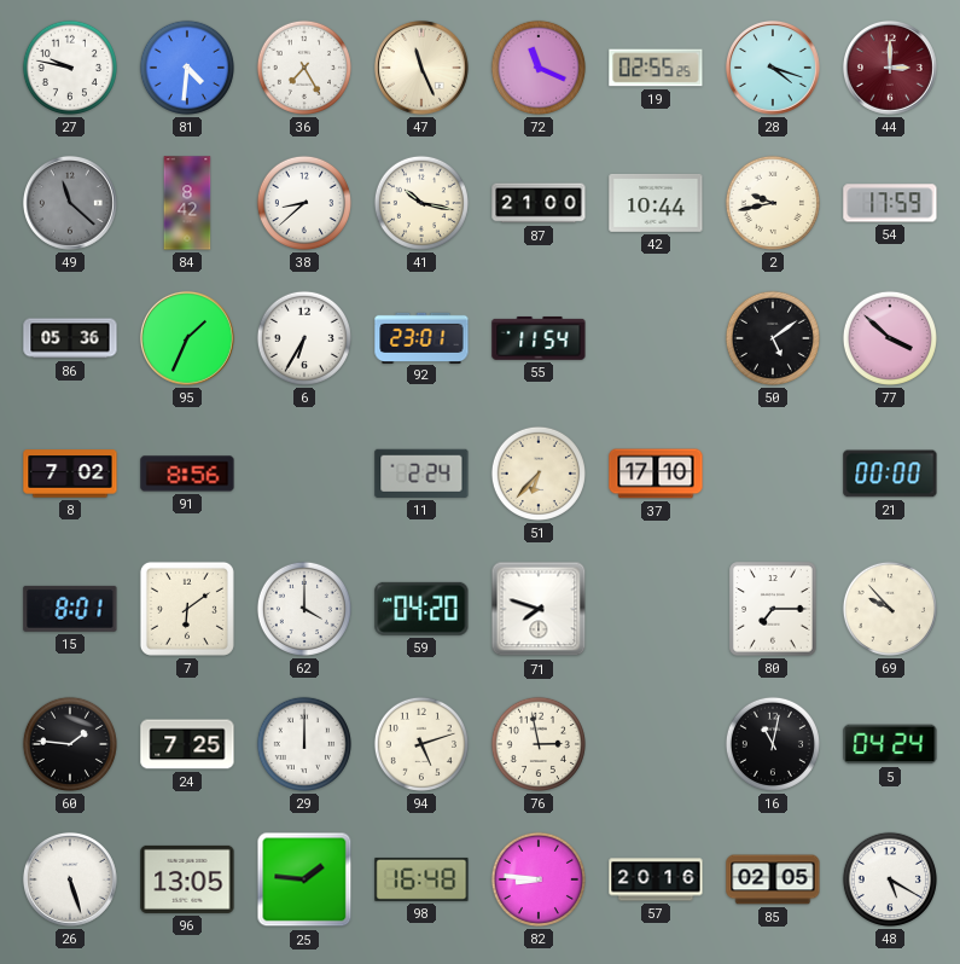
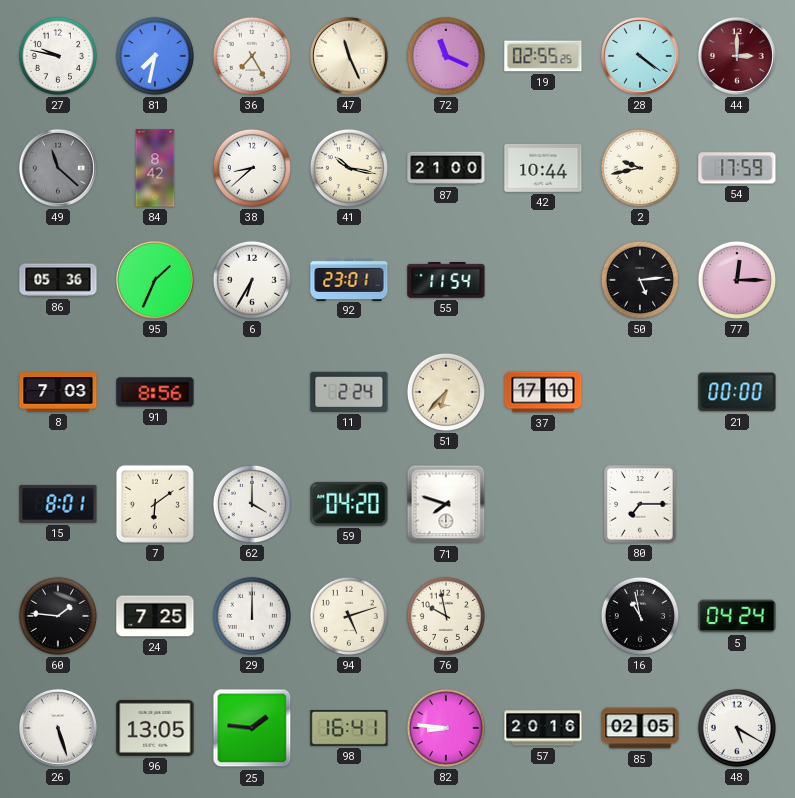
81: 4:31 -> 7:32
28: 4:18 -> 4:21
50: 5:09 -> 5:14
77: 3:52 -> 12:15
8: 7:02 -> 7:03
69: 9:53 -> none
76: 2:58 -> 9:58
16: 11:02 -> 10:58
98: 16:48 -> 16:41
